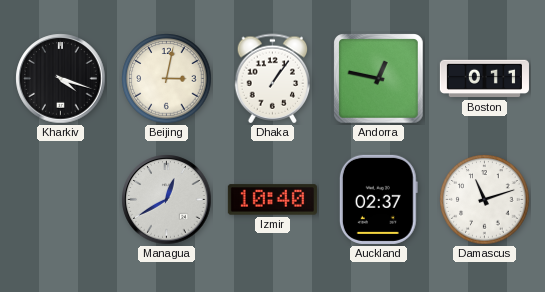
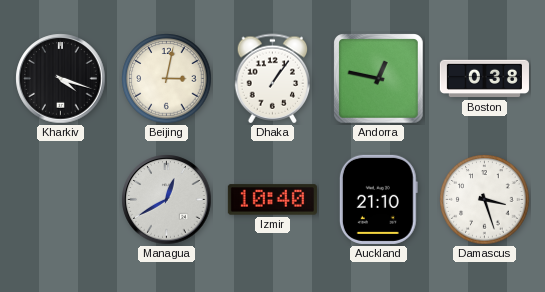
Boston: 0:11 -> 0:38
Auckland: 02:37 -> 21:10
Damascus: 11:12 -> 3:27
